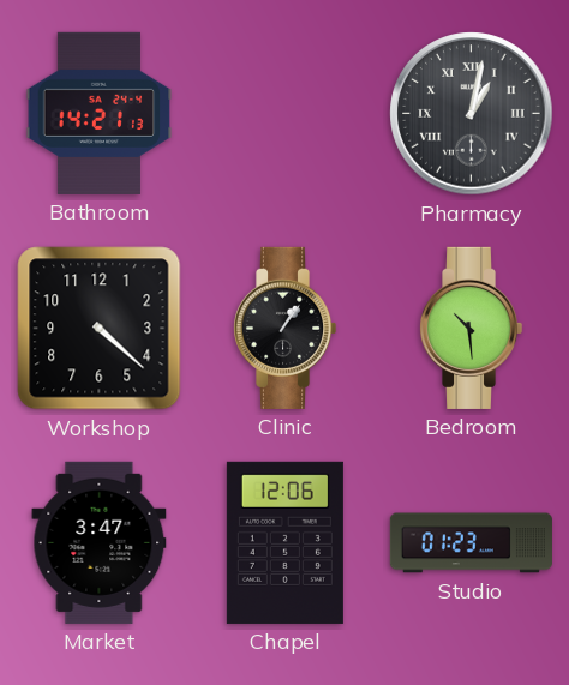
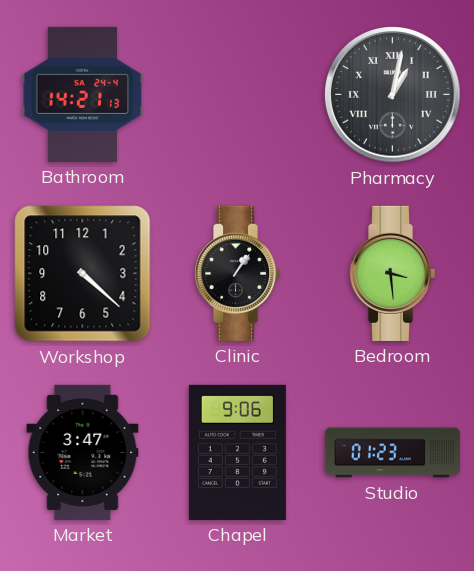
Bedroom: 10:29 -> 3:29
Chapel: 12:06 -> 9:06
